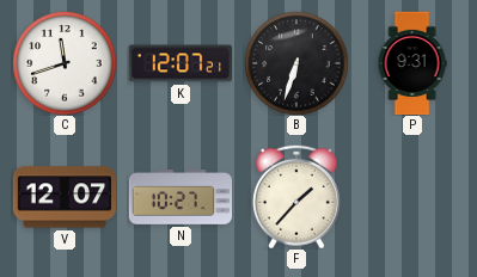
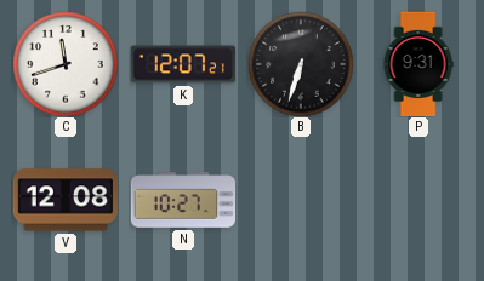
V: 12:07 -> 12:08
F: 1:37 -> none
